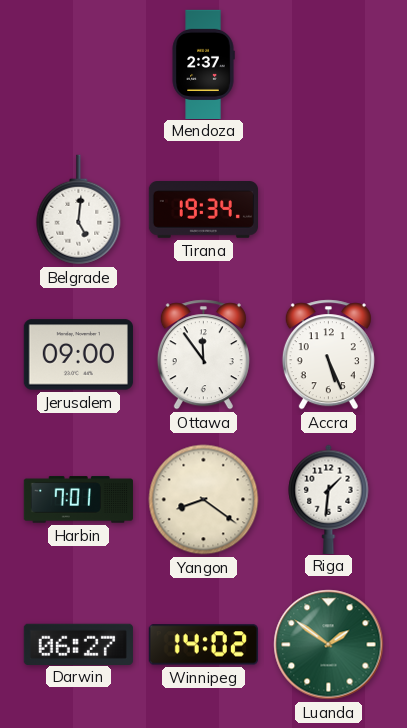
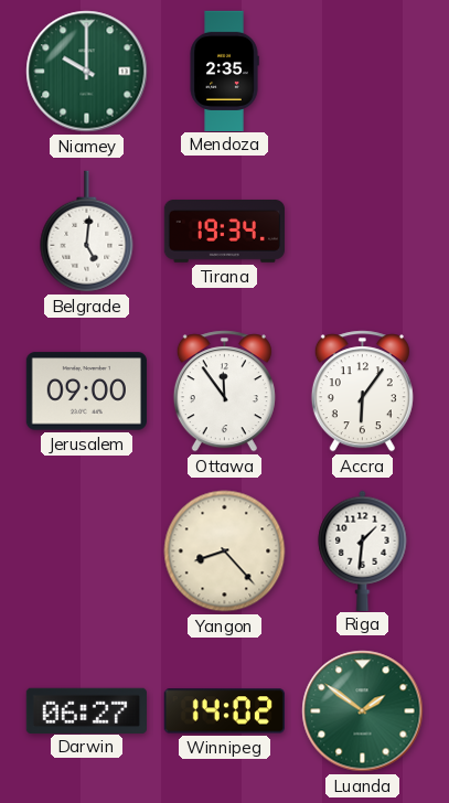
Niamey: none -> 10:00
Mendoza: 2:37 -> 2:35
Accra: 5:26 -> 6:06
Harbin: 7:01 -> none
Yangon: 8:21 -> 8:23
